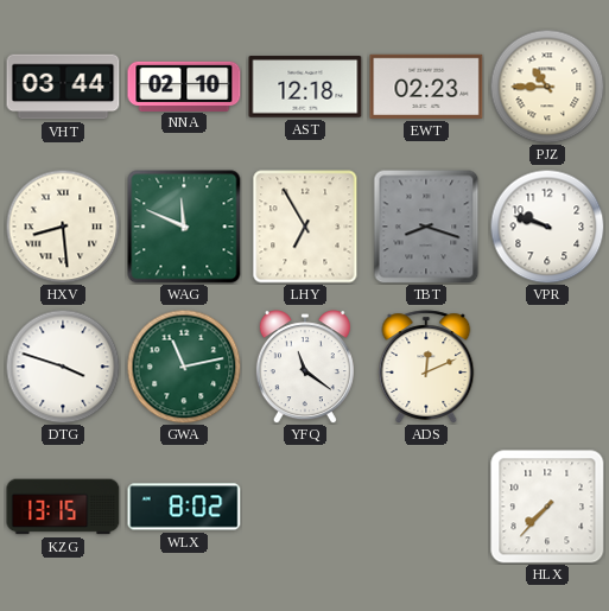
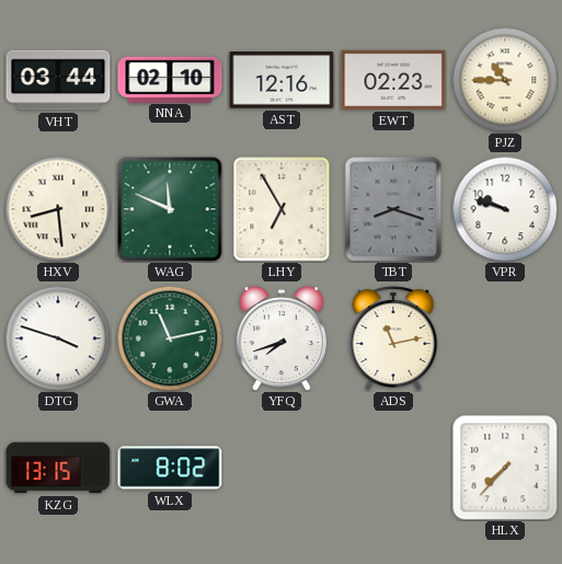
AST: 12:18 -> 12:16
YFQ: 11:21 -> 7:42
ADS: 12:11 -> 11:13
